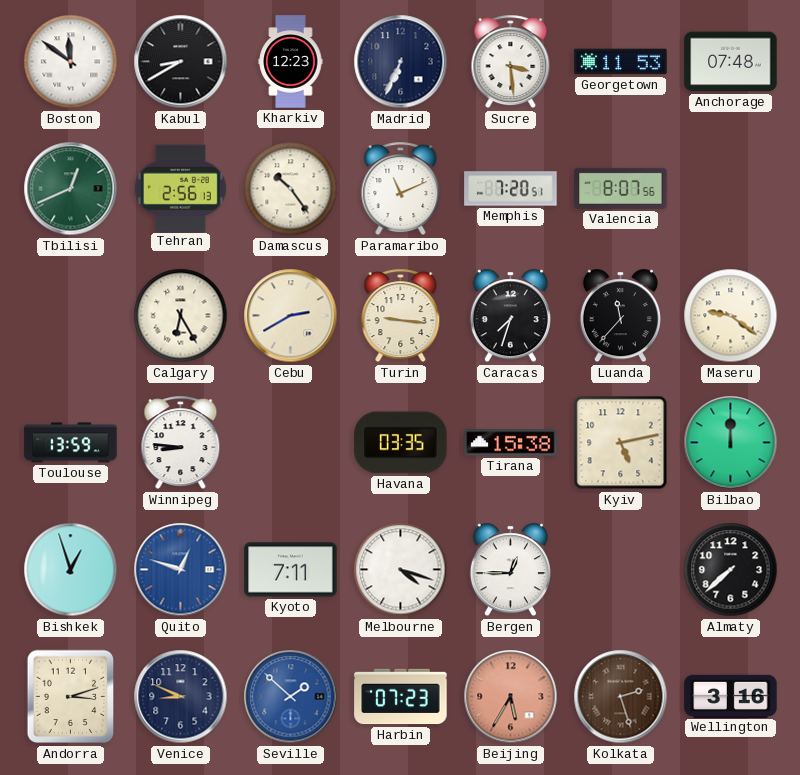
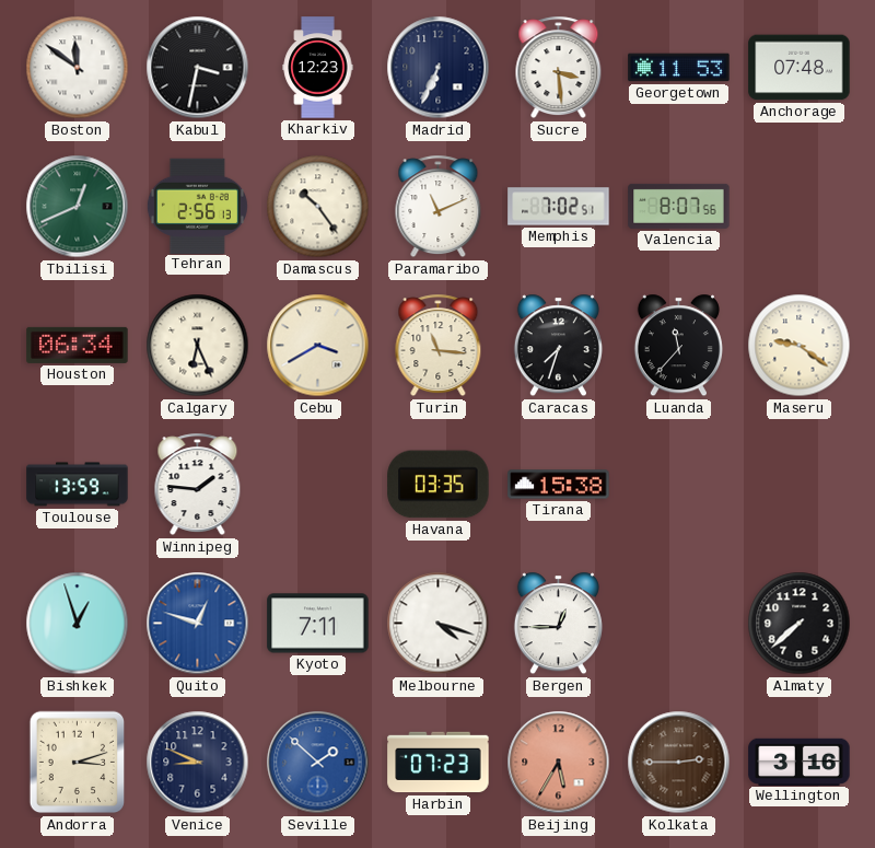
Kabul: 8:40 -> 3:32
Memphis: 7:20 -> 7:02
Houston: none -> 06:34
Calgary: 6:25 -> 6:26
Cebu: 2:40 -> 3:40
Turin: 9:16 -> 11:16
Winnipeg: 8:46 -> 1:46
Kyiv: 5:13 -> none
Bilbao: 12:00 -> none
Kolkata: 2:27 -> 2:45
